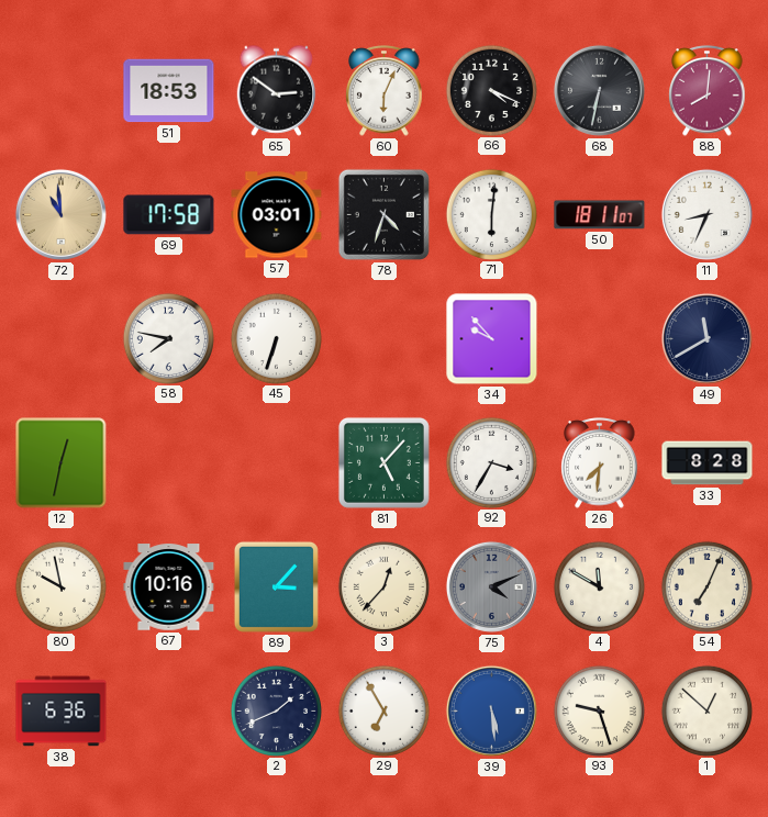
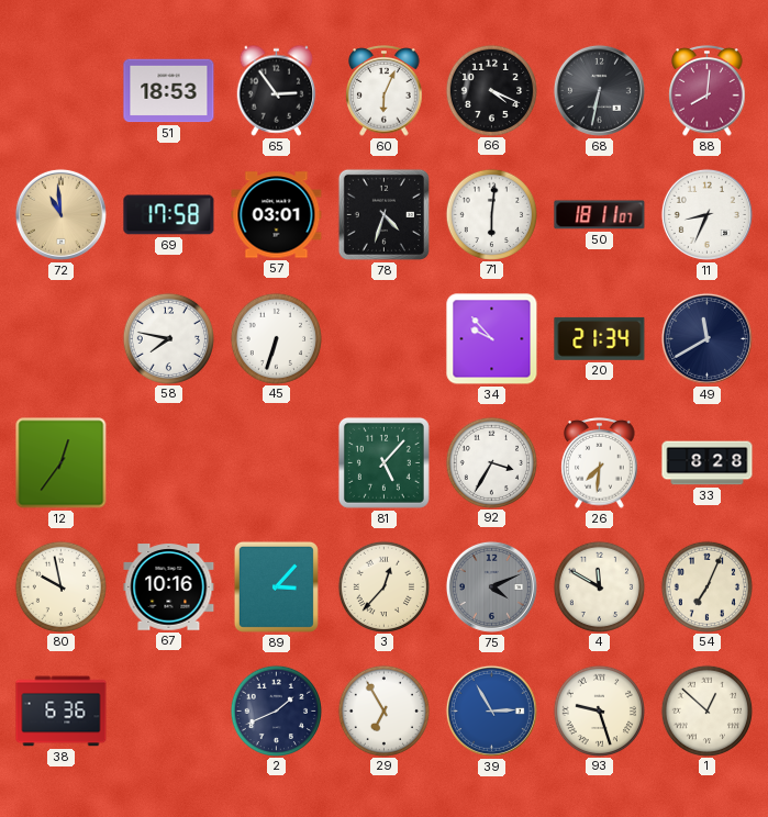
65: 2:51 -> 2:54
20: none -> 21:34
12: 12:32 -> 12:36
39: 5:29 -> 2:55
